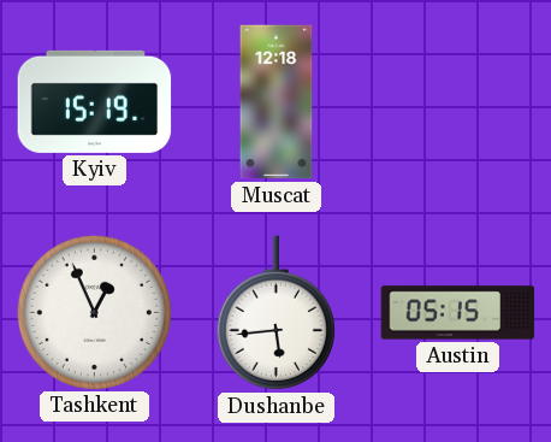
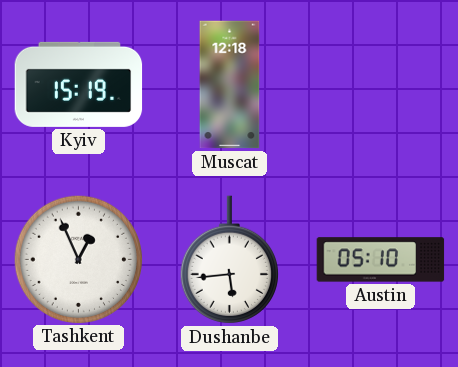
Austin: 05:15 -> 05:10
